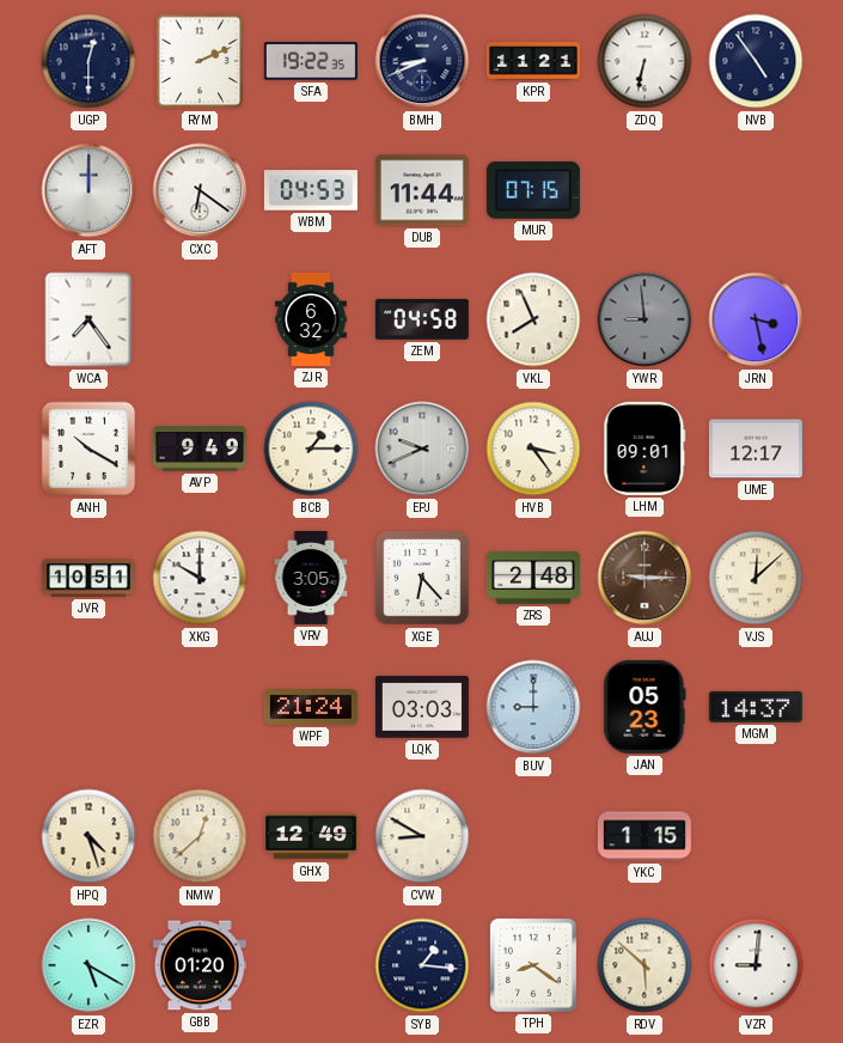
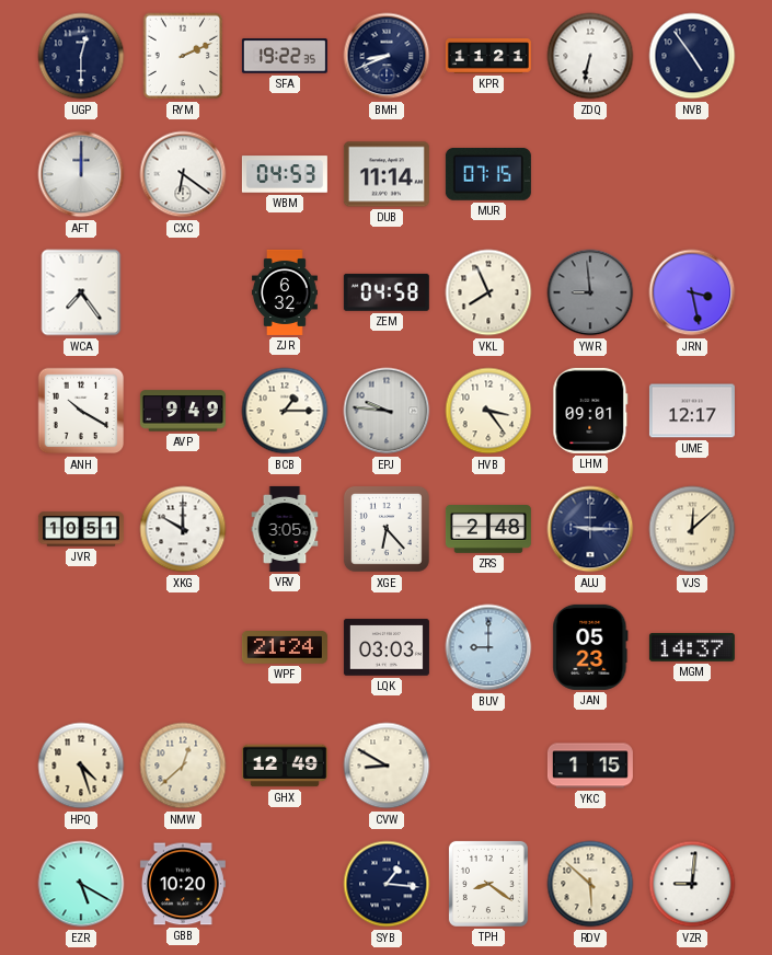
DUB: 11:44 -> 11:14
EPJ: 9:41 -> 9:46
AUJ dial: brown -> navy
GBB: 01:20 -> 10:20
